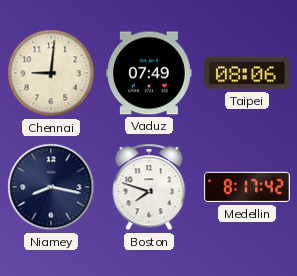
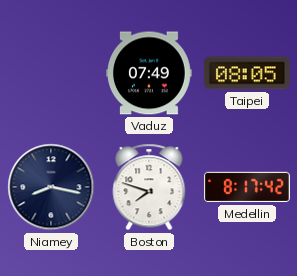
Chennai: 9:01 -> none
Taipei: 08:06 -> 08:05
